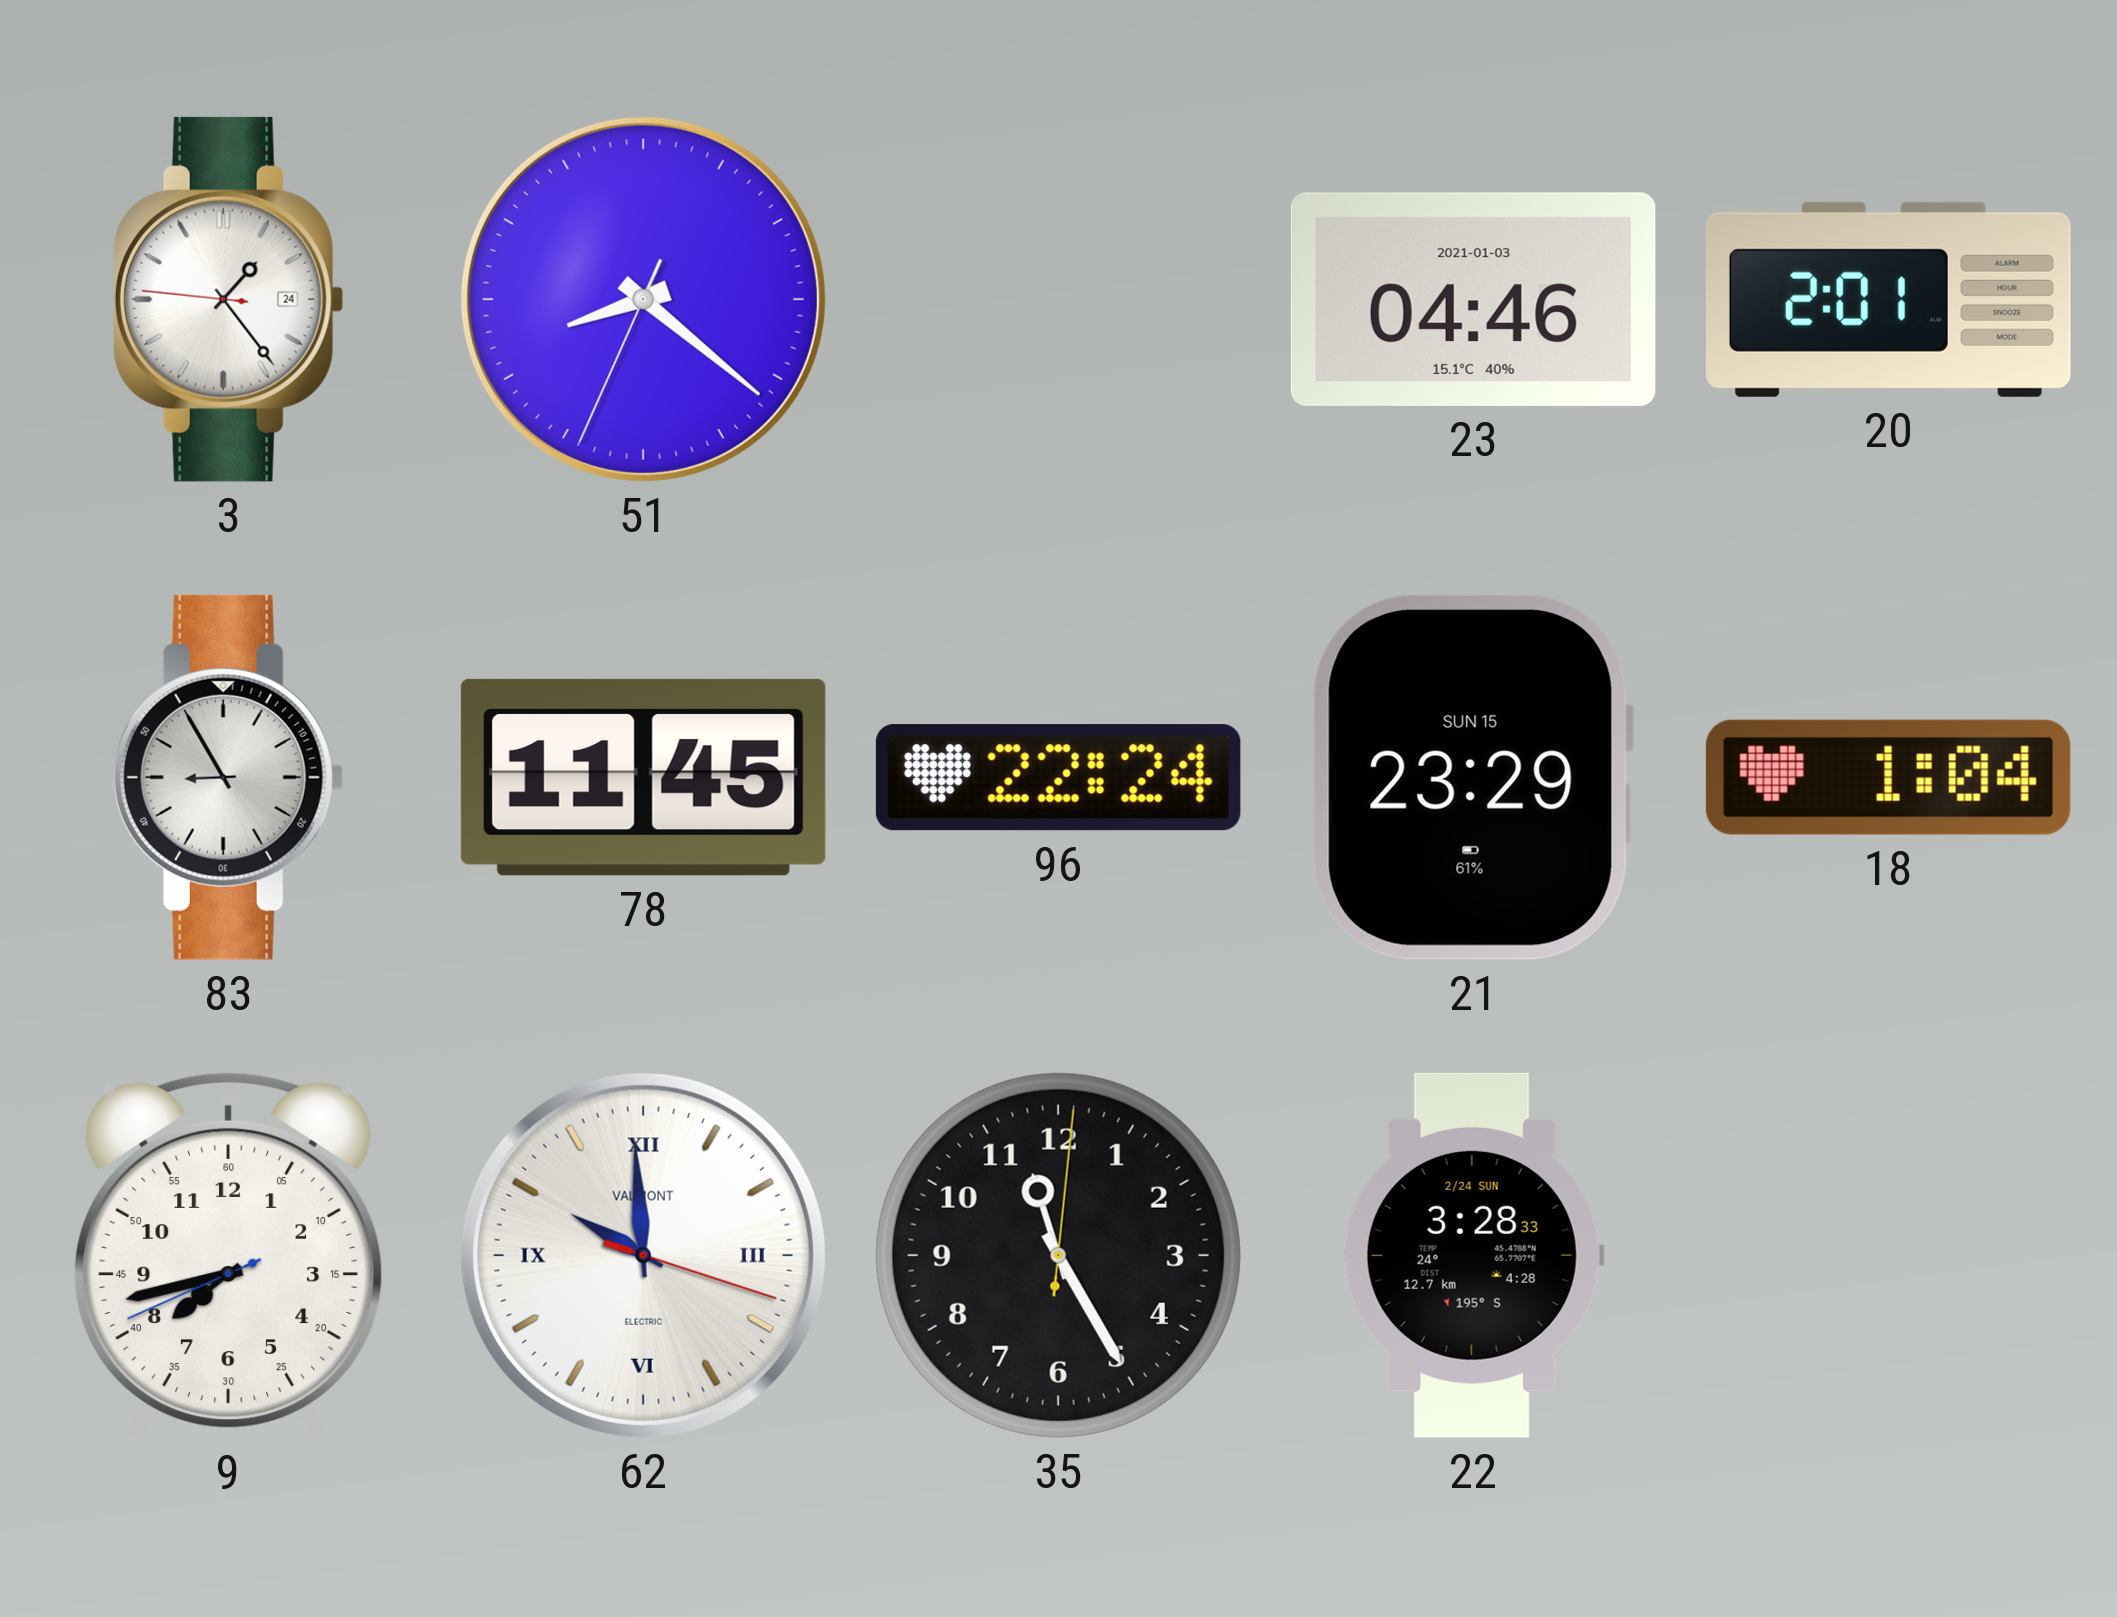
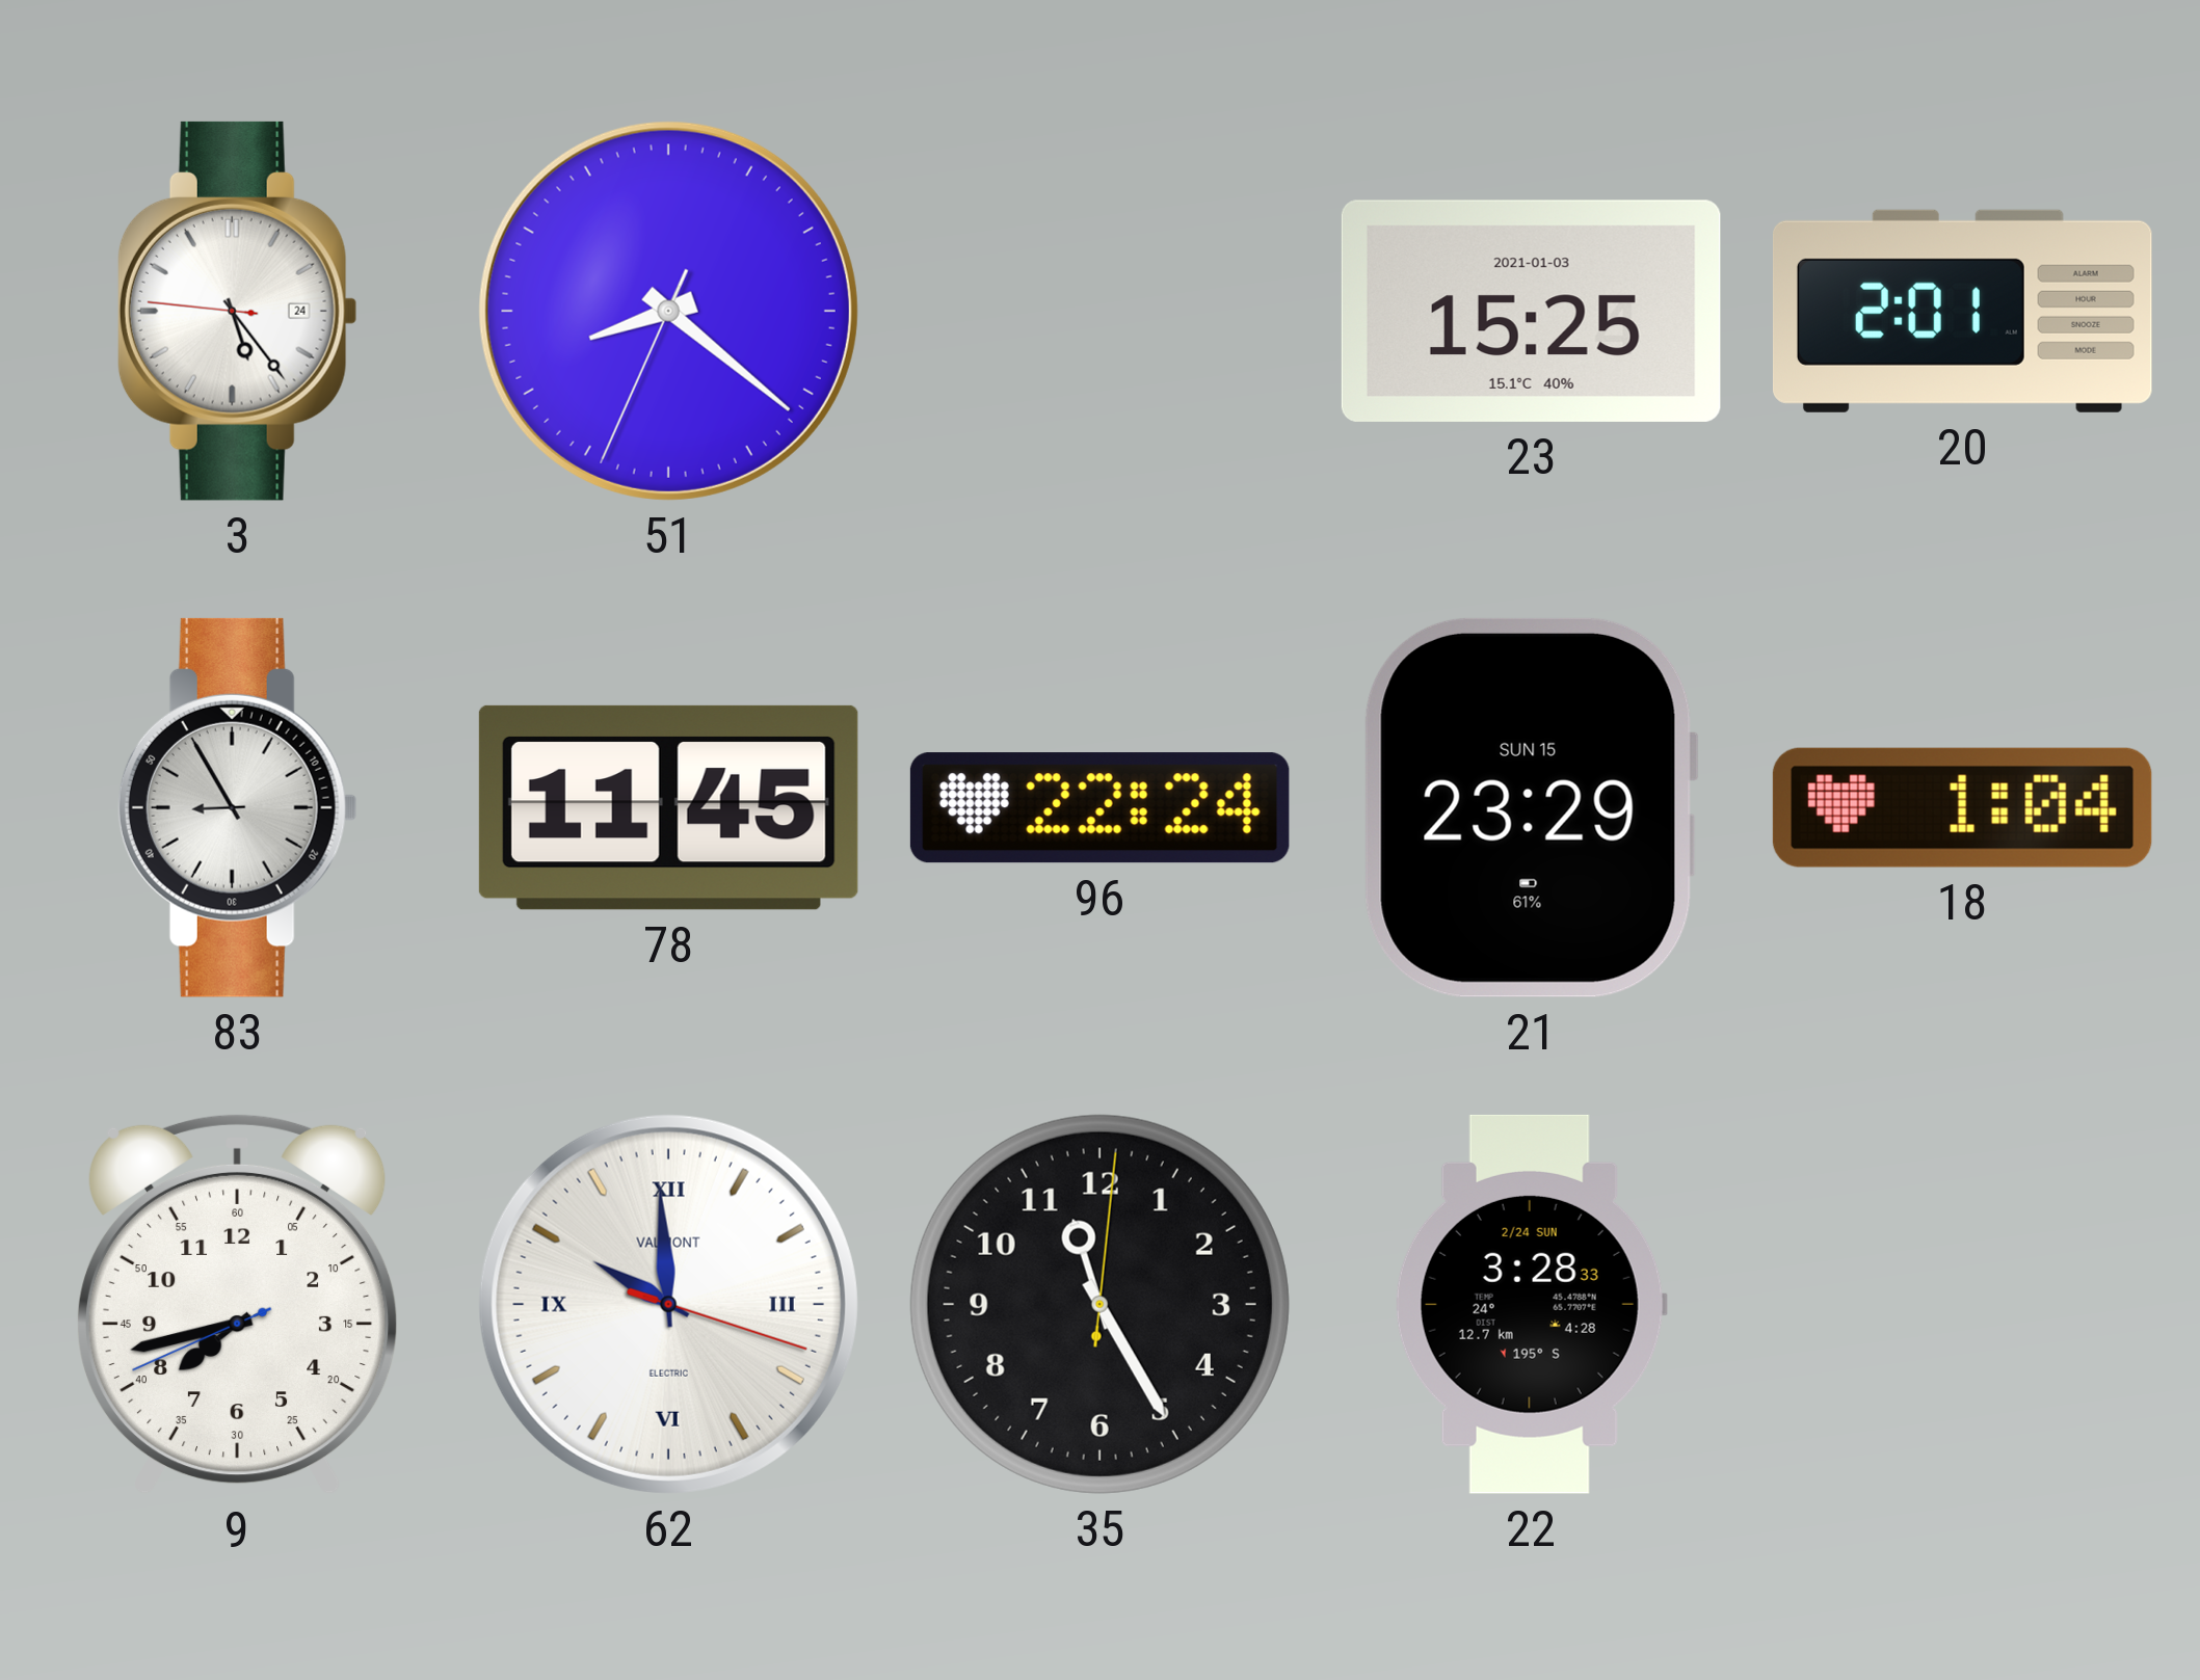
3: 1:23 -> 5:23
23: 04:46 -> 15:25
